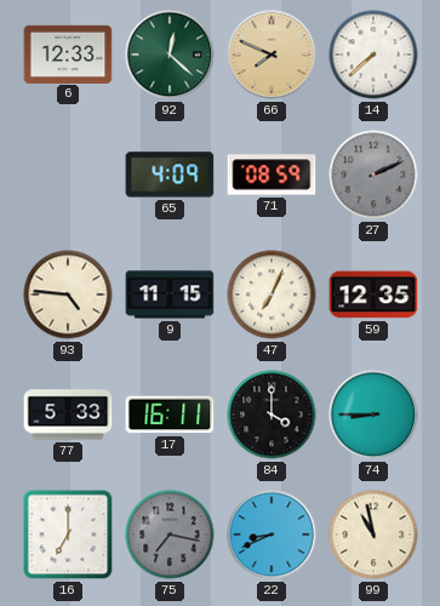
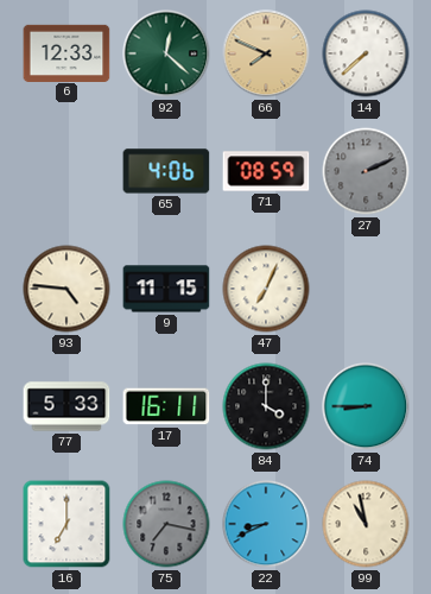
65: 4:09 -> 4:06
59: 12:35 -> none
